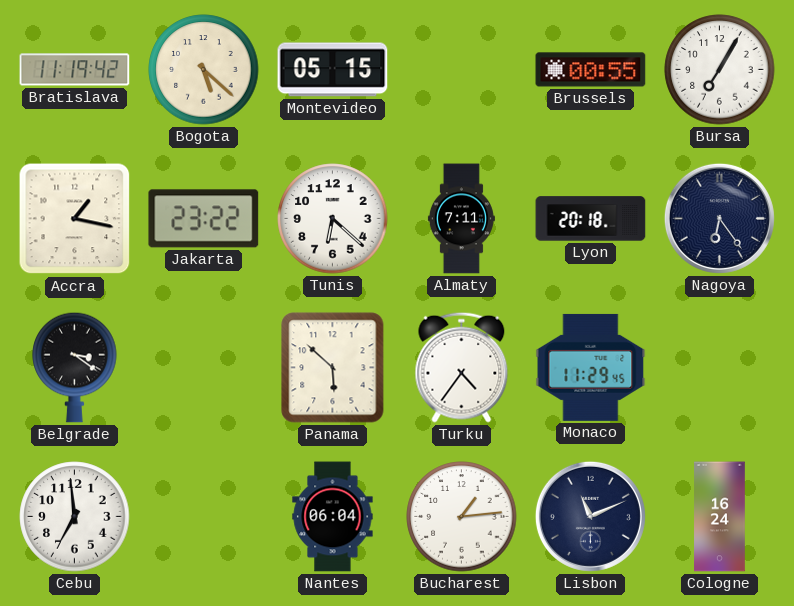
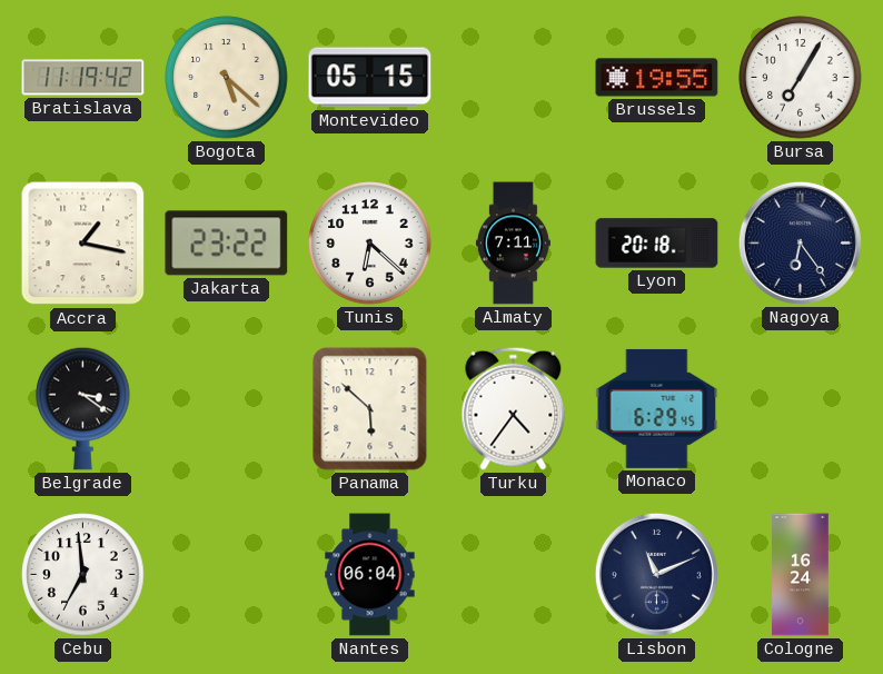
Brussels: 00:55 -> 19:55
Monaco: 11:29 -> 6:29
Bucharest: 1:14 -> none
